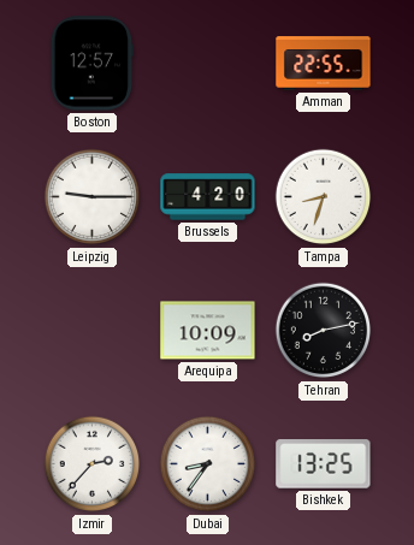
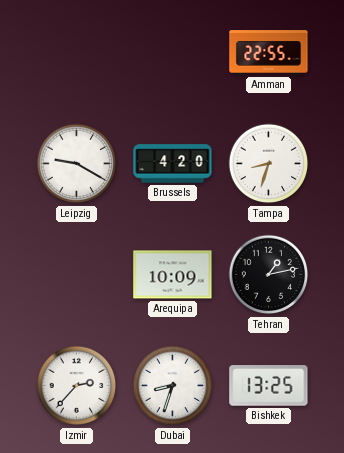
Boston: 12:57 -> none
Leipzig: 9:15 -> 9:20
Tehran: 8:13 -> 1:13
Dubai: 8:36 -> 8:33
